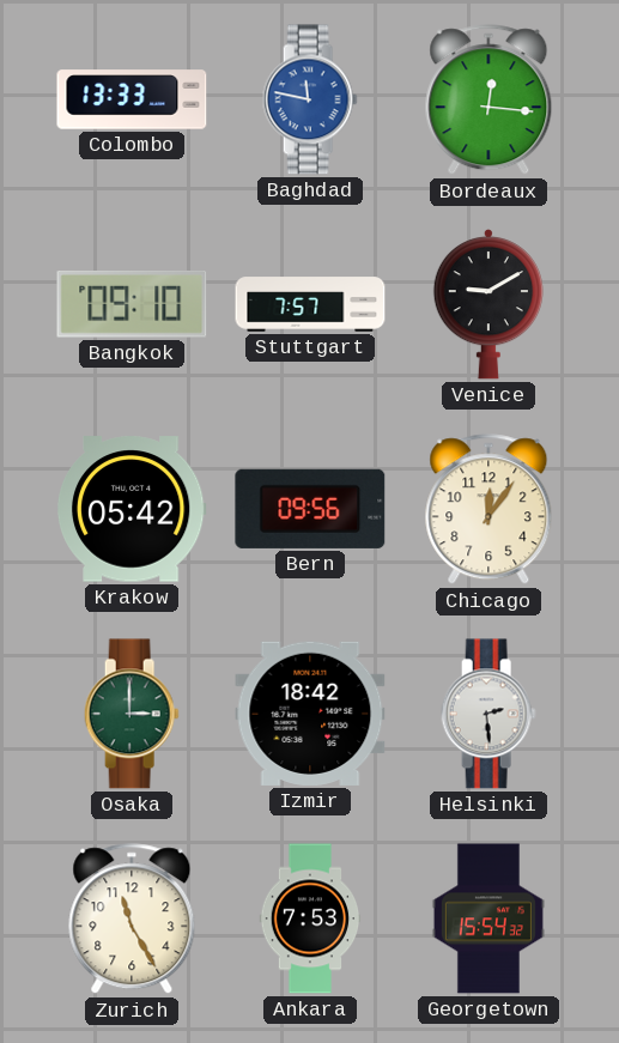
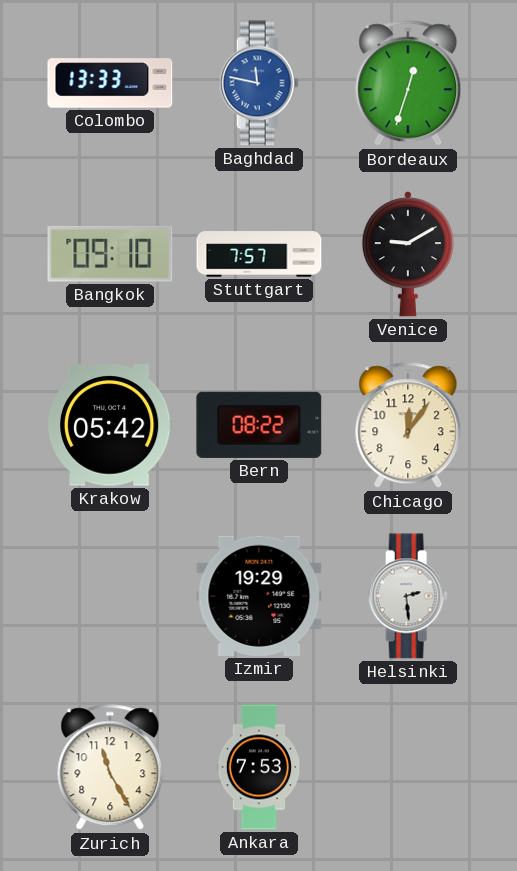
Bordeaux: 12:16 -> 12:33
Bern: 09:56 -> 08:22
Osaka: 3:00 -> none
Izmir: 18:42 -> 19:29
Georgetown: 15:54 -> none
